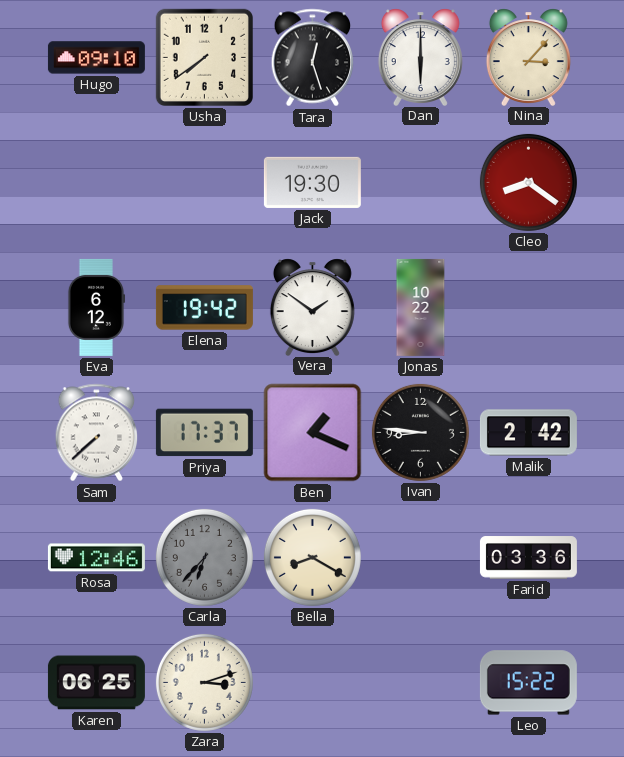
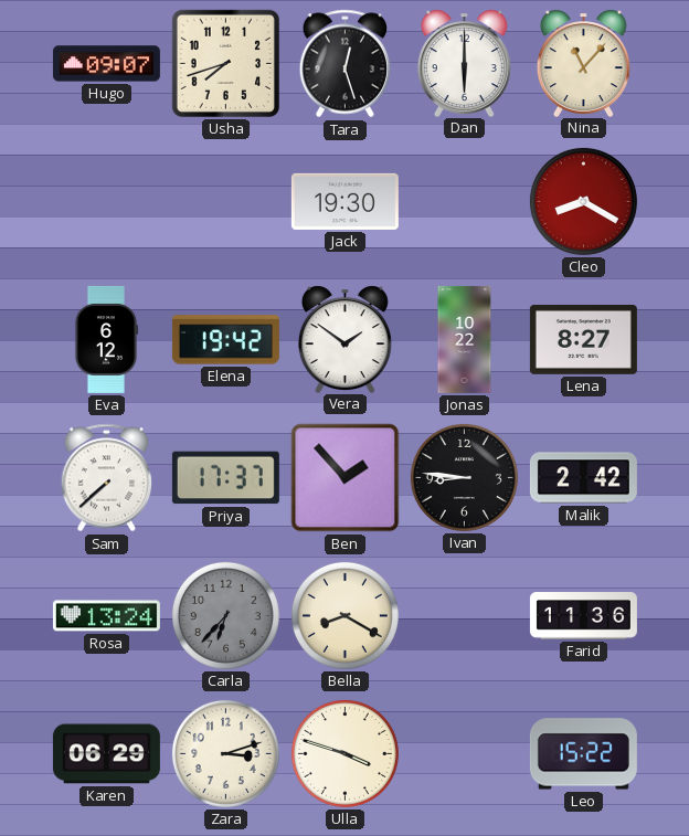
Hugo: 09:10 -> 09:07
Usha: 7:39 -> 7:42
Nina: 3:07 -> 11:07
Cleo: 8:21 -> 8:20
Lena: none -> 8:27
Ben: 1:19 -> 1:53
Rosa: 12:46 -> 13:24
Farid: 03:36 -> 11:36
Karen: 06:25 -> 06:29
Ulla: none -> 3:48
